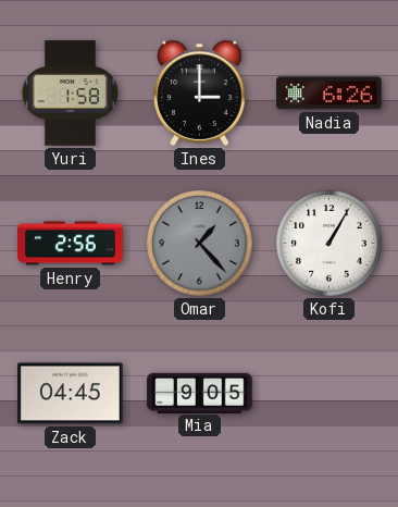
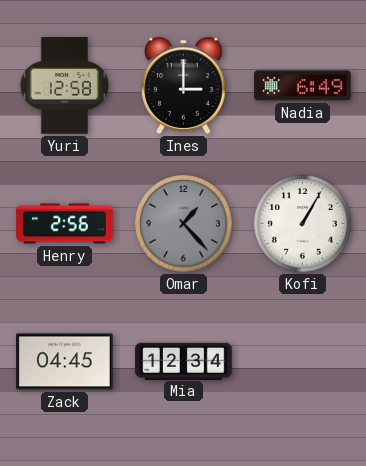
Yuri: 1:58 -> 12:58
Nadia: 6:26 -> 6:49
Mia: 9:05 -> 12:34
